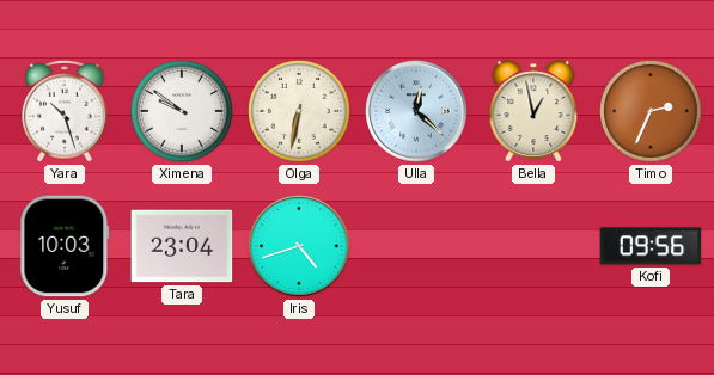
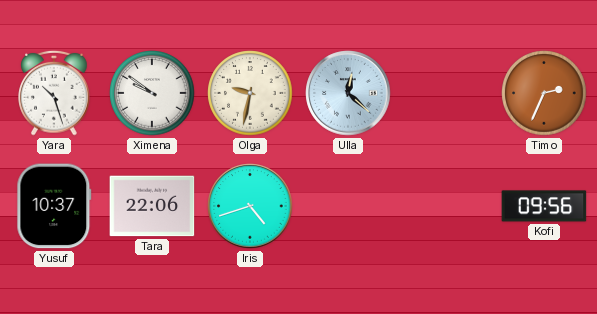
Olga: 6:32 -> 9:32
Bella: 12:58 -> none
Yusuf: 10:03 -> 10:37
Tara: 23:04 -> 22:06
